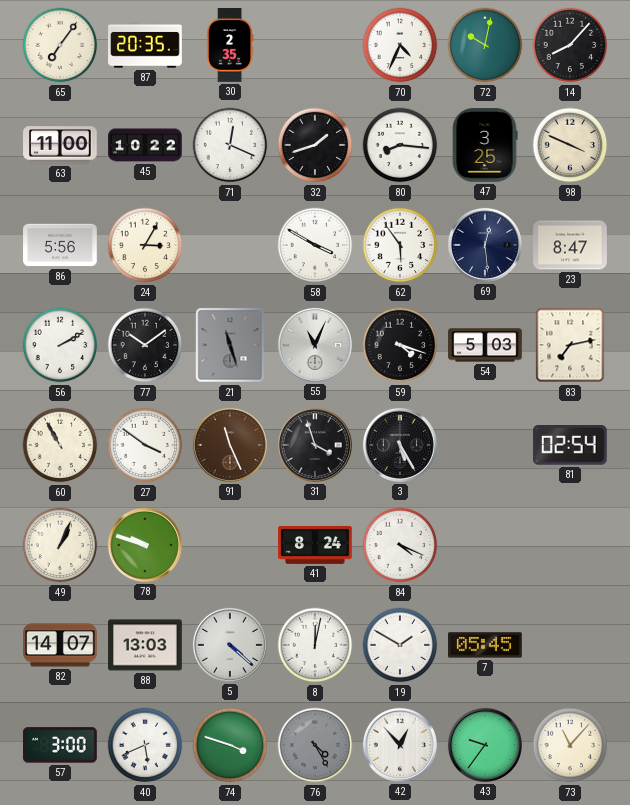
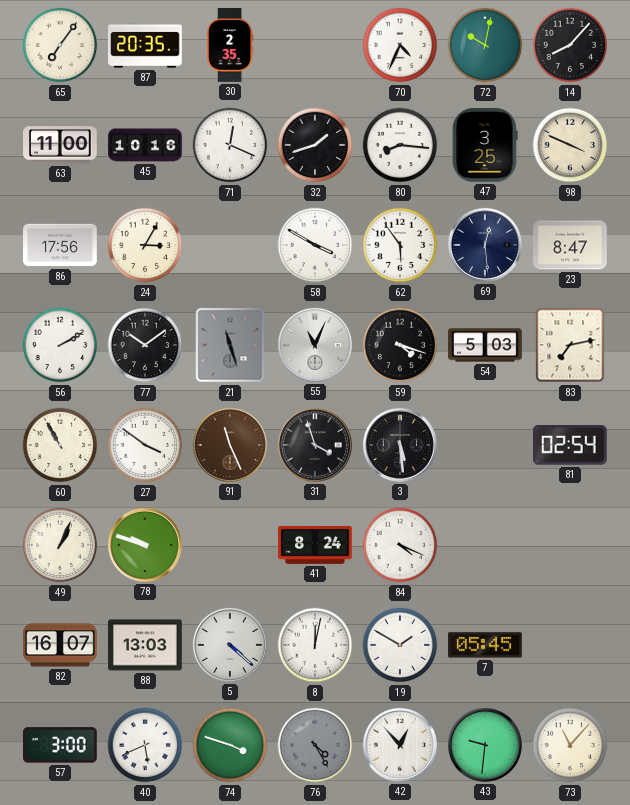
45: 10:22 -> 10:16
86: 5:56 -> 17:56
3: 5:25 -> 5:29
82: 14:07 -> 16:07
43: 9:36 -> 9:31
